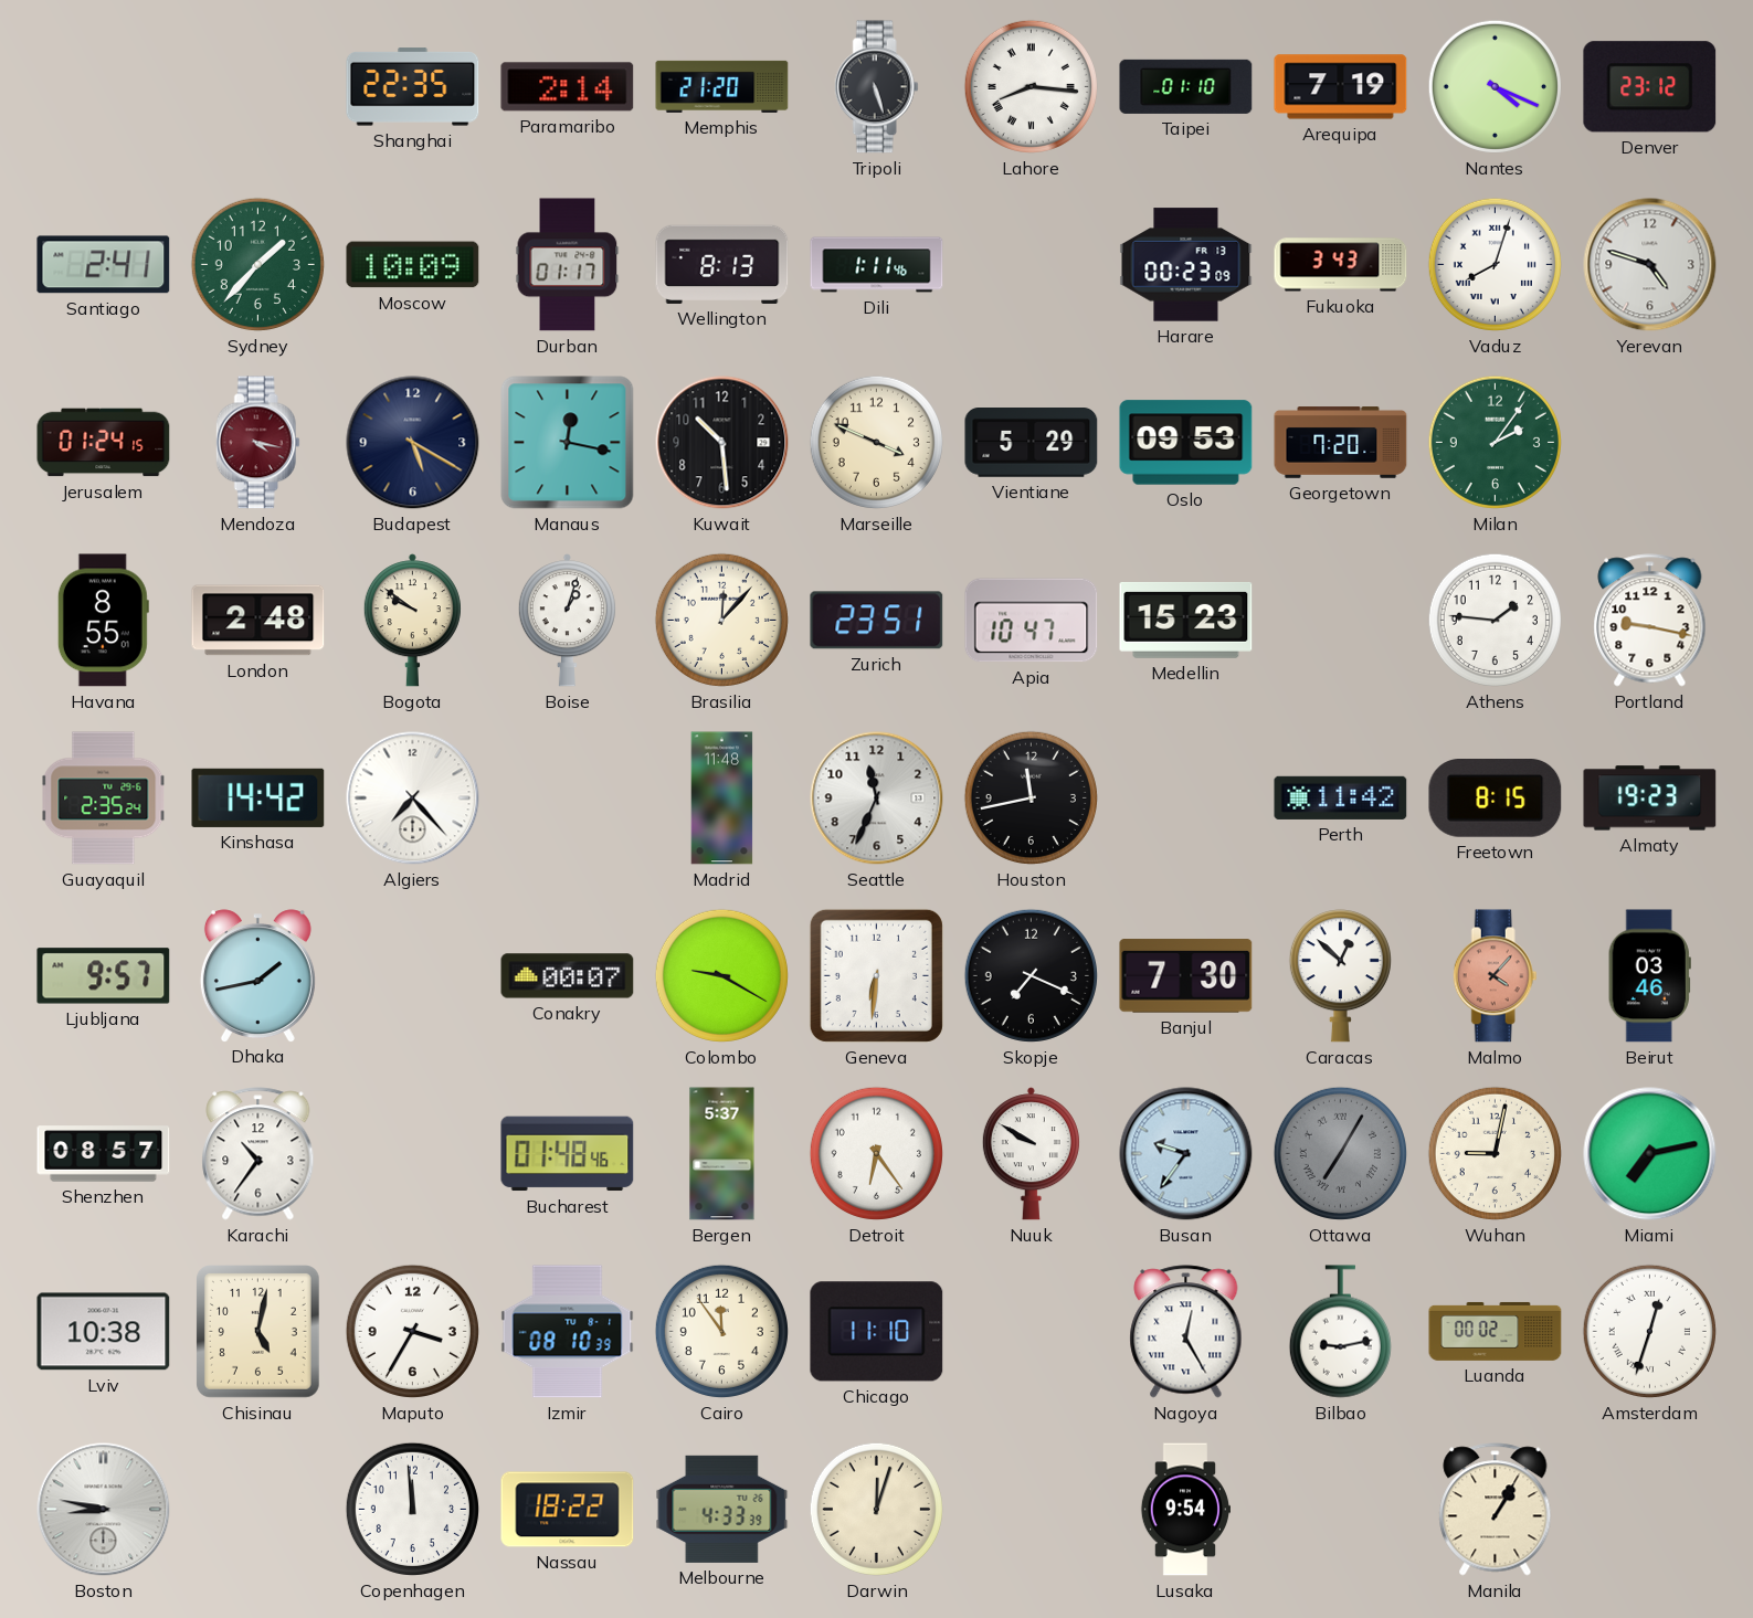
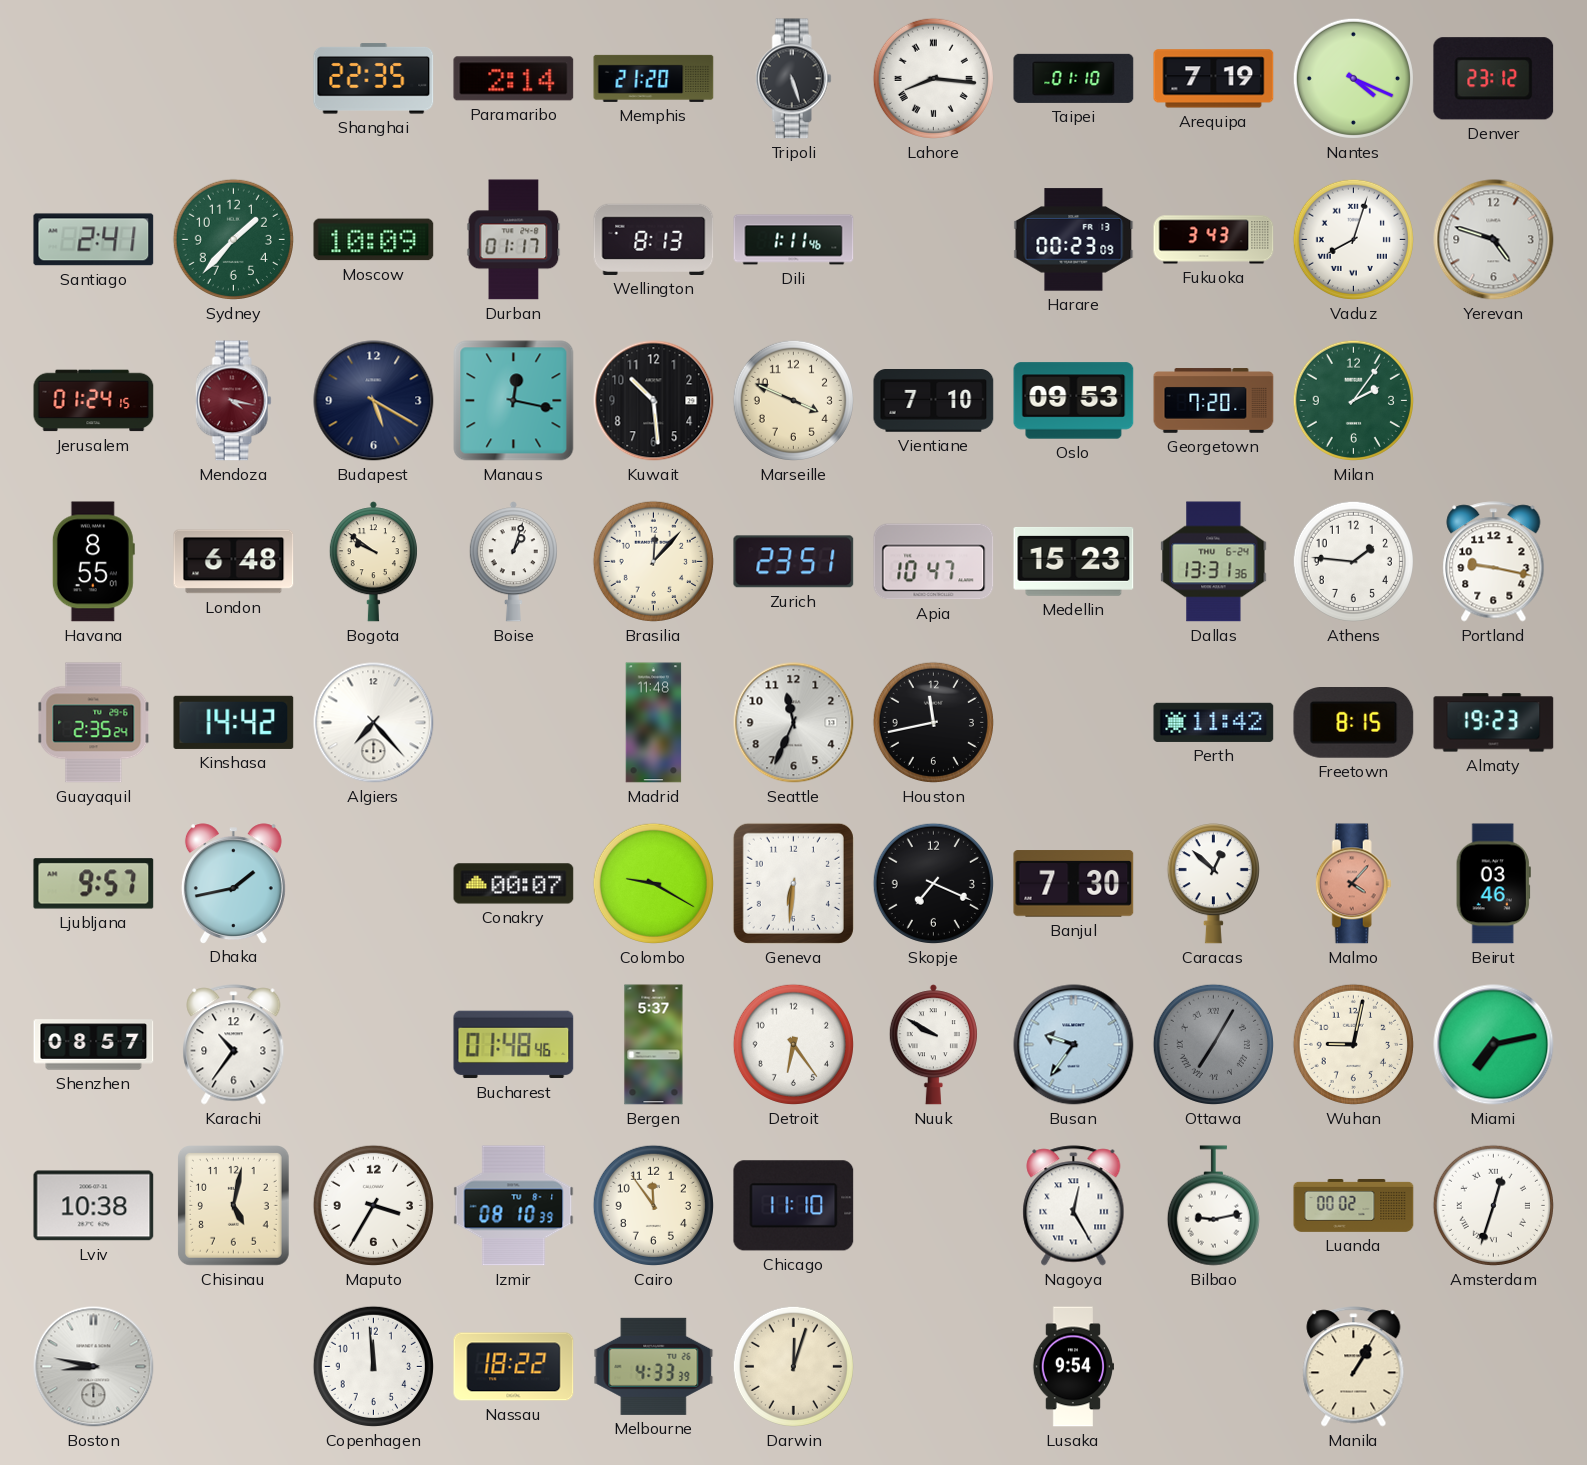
Vientiane: 5:29 -> 7:10
London: 2:48 -> 6:48
Dallas: none -> 13:31
